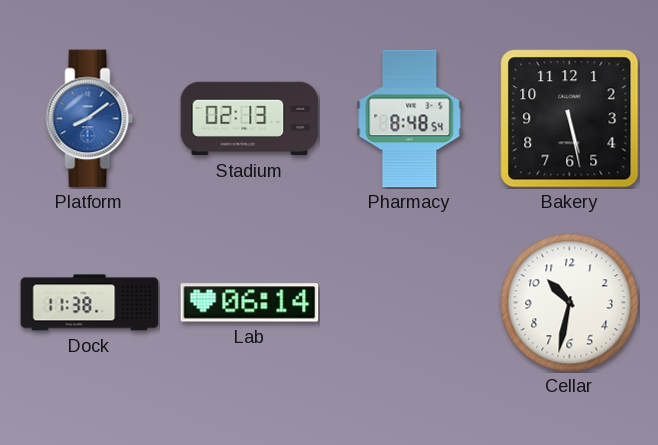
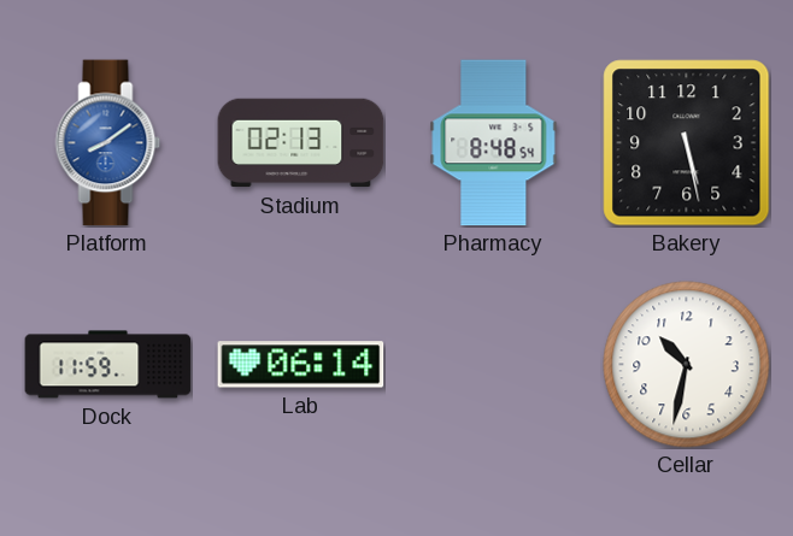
Dock: 11:38 -> 11:59
